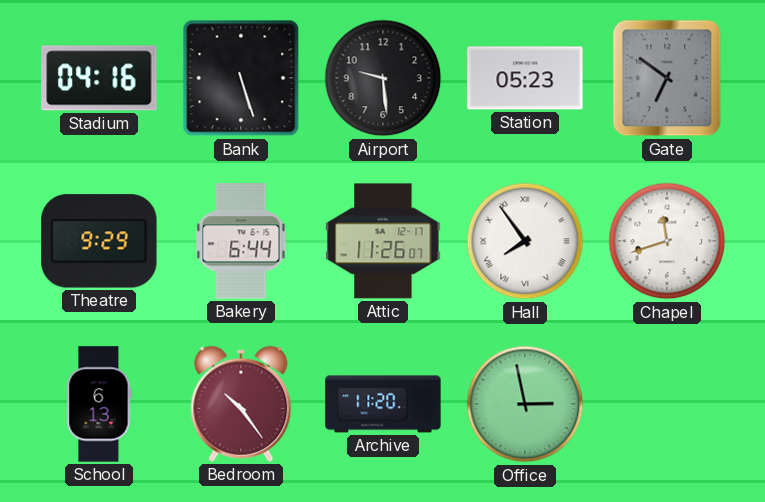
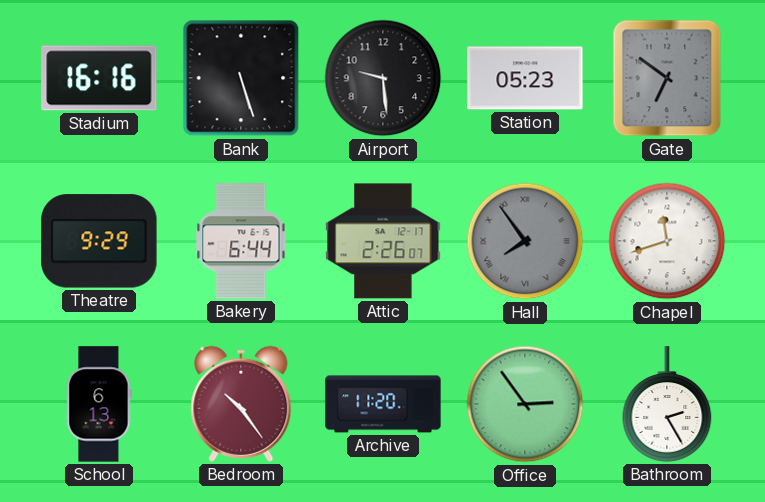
Stadium: 04:16 -> 16:16
Attic: 11:26 -> 2:26
Hall dial: white -> grey
Office: 2:58 -> 2:54
Bathroom: none -> 2:25
